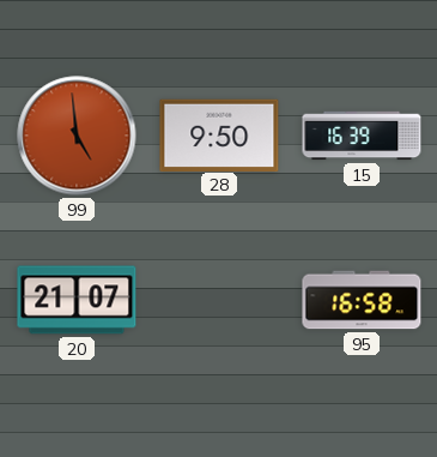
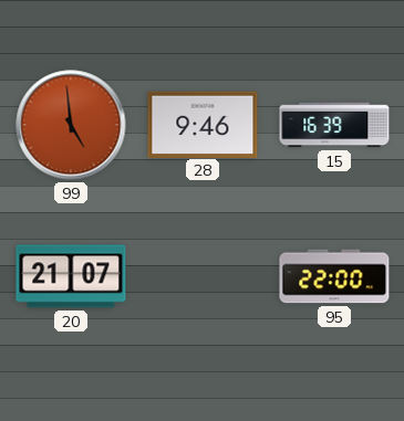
28: 9:50 -> 9:46
95: 16:58 -> 22:00
